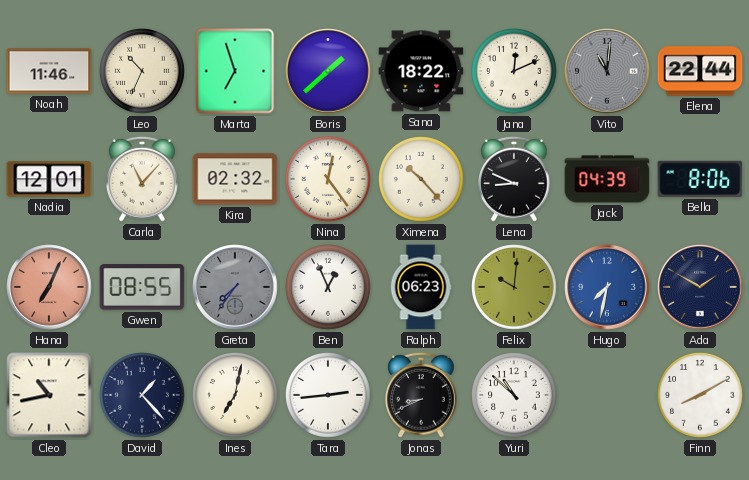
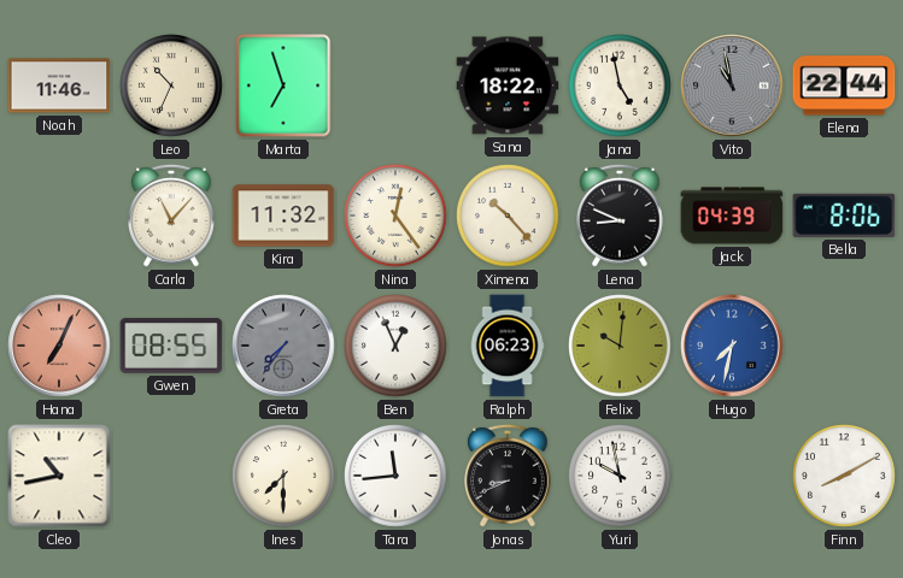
Boris: 1:38 -> none
Jana: 12:11 -> 4:58
Vito: 11:01 -> 10:58
Nadia: 12:01 -> none
Kira: 02:32 -> 11:32
Ada: 1:50 -> none
David: 1:23 -> none
Ines: 7:02 -> 7:30
Tara: 2:44 -> 11:44
Yuri: 10:52 -> 9:58
